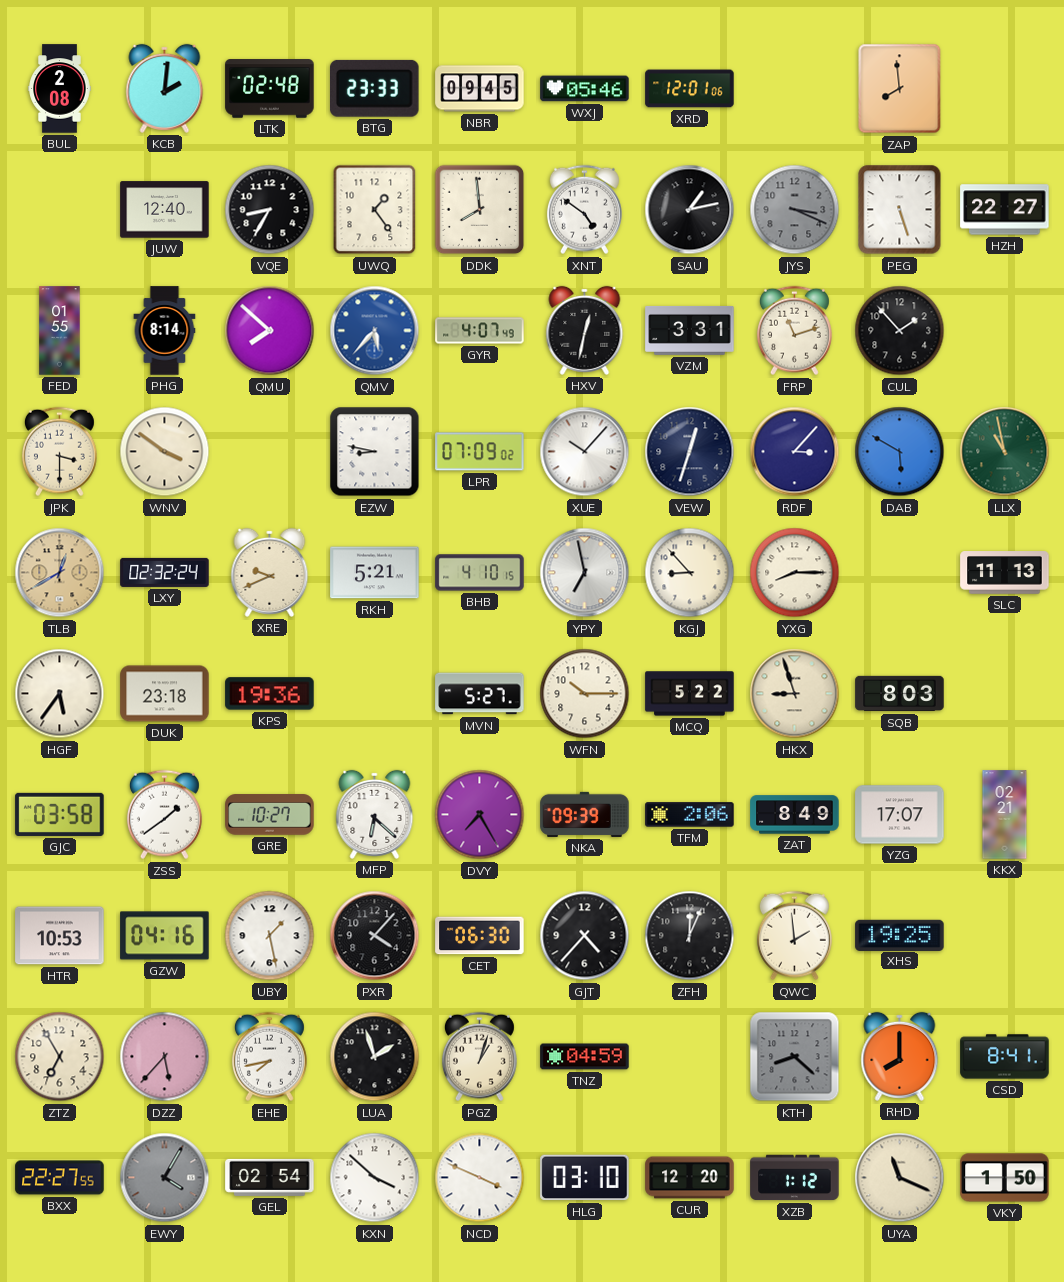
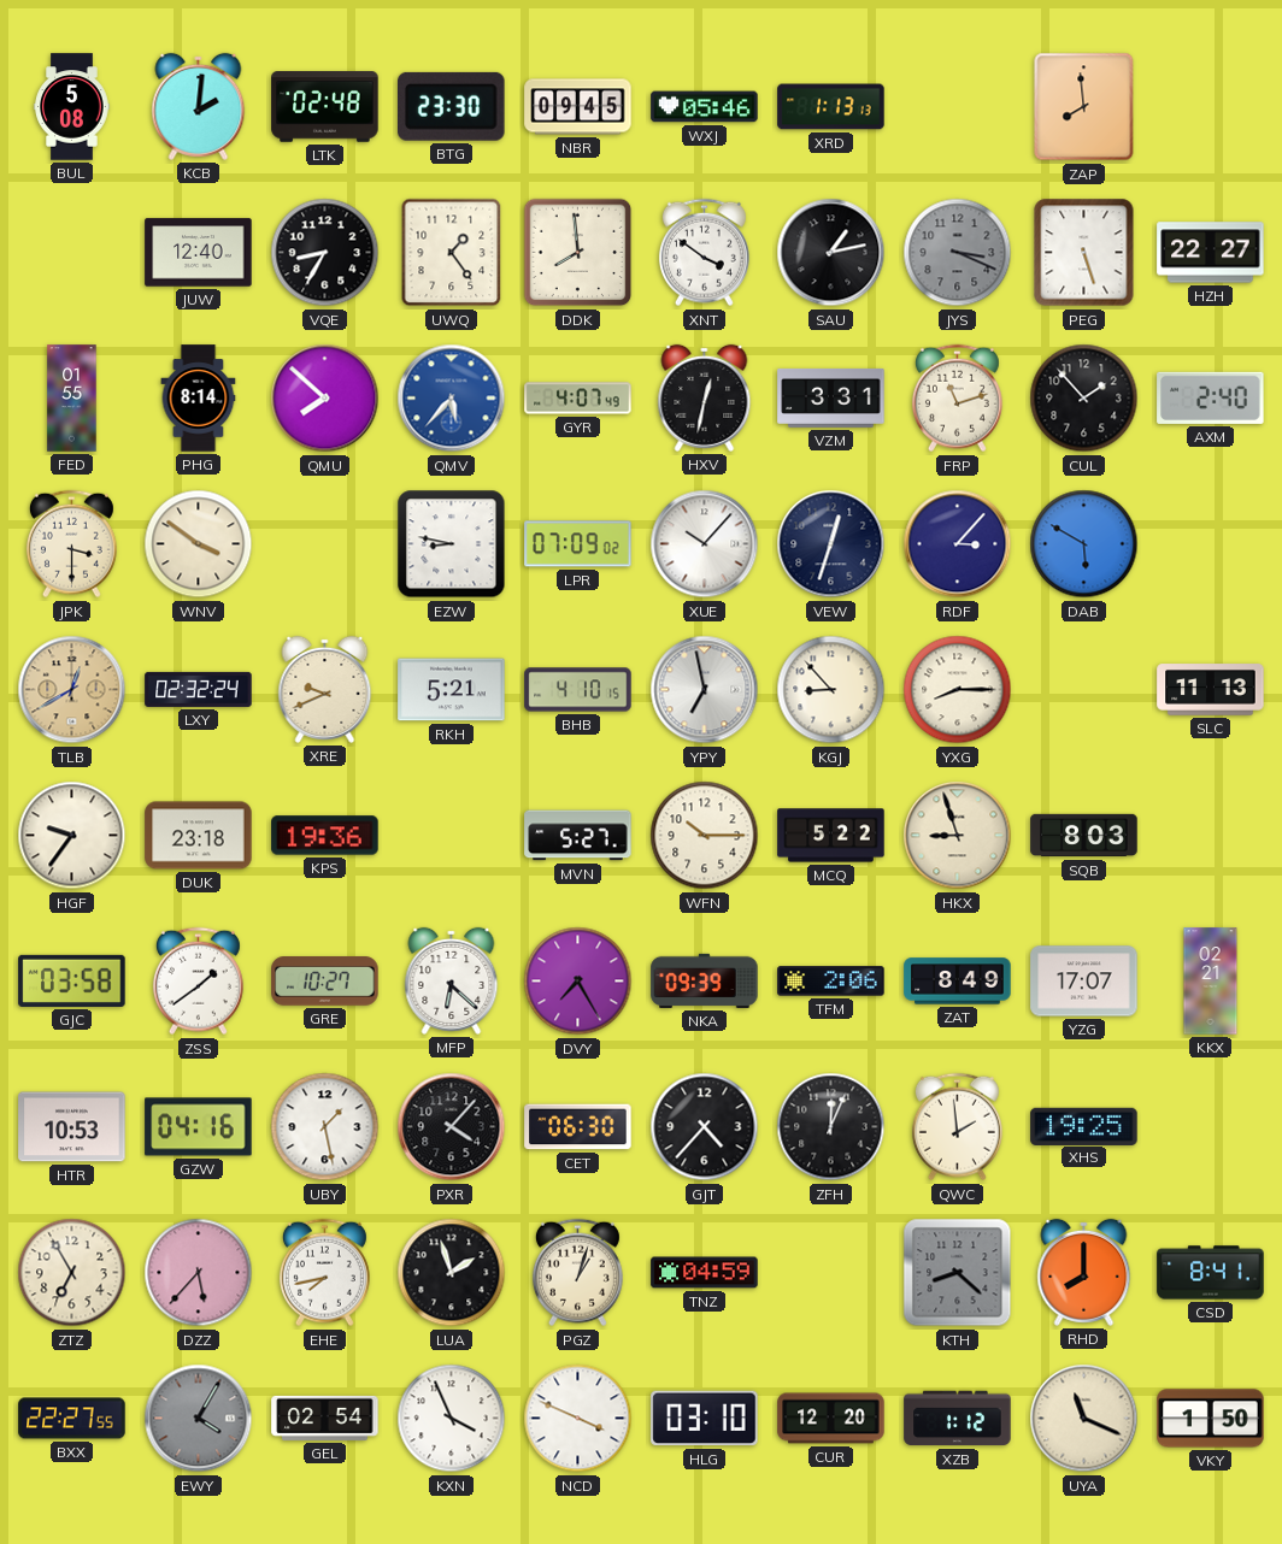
BUL: 2:08 -> 5:08
BTG: 23:33 -> 23:30
XRD: 12:01 -> 1:13
XNT: 4:51 -> 3:51
AXM: none -> 2:40
LLX: 10:58 -> none
HGF: 5:36 -> 9:36
KXN: 3:52 -> 3:56
